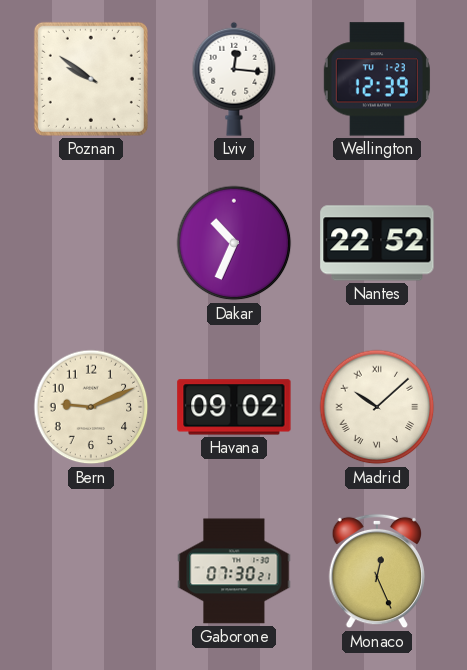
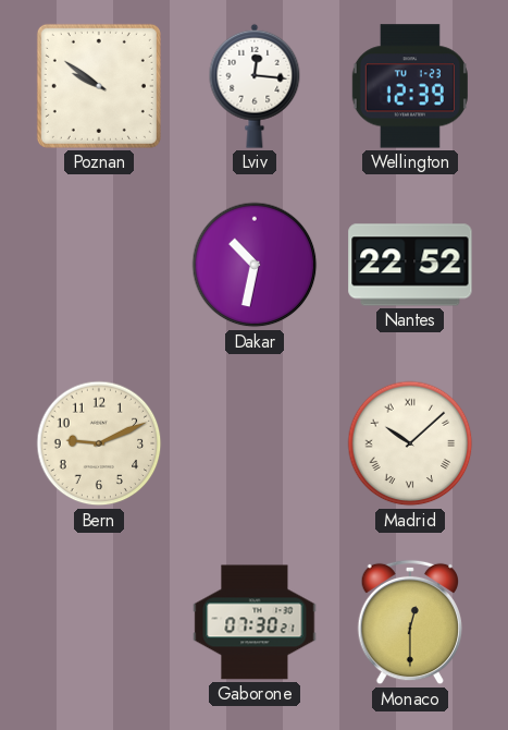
Dakar: 10:34 -> 10:32
Havana: 09:02 -> none
Monaco: 12:26 -> 12:30
